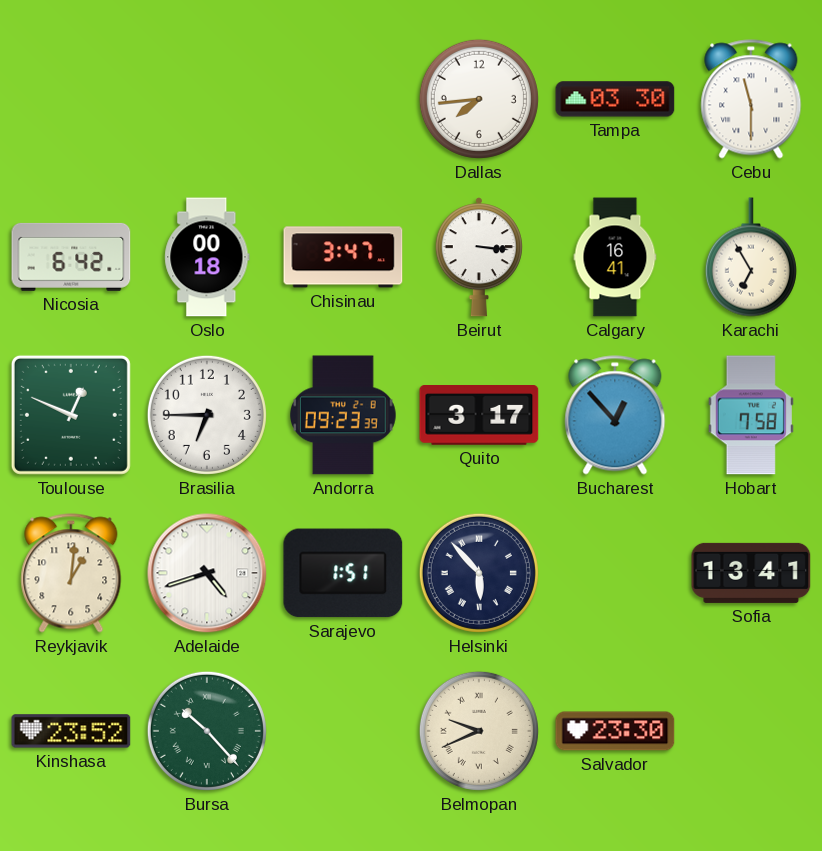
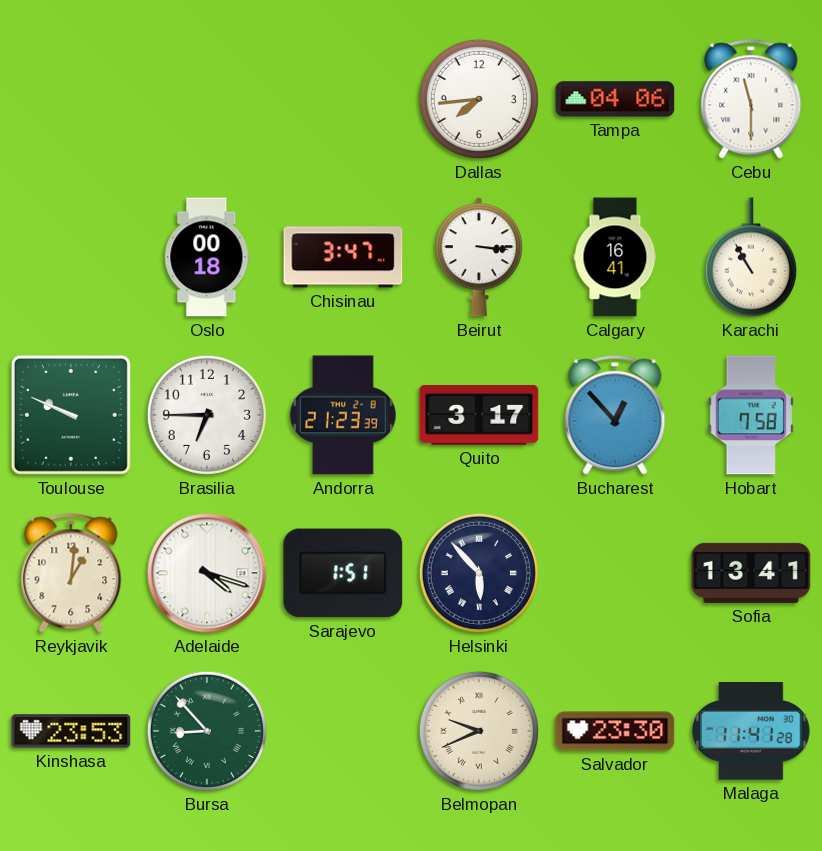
Tampa: 03:30 -> 04:06
Nicosia: 6:42 -> none
Karachi: 6:55 -> 10:55
Toulouse: 12:49 -> 9:49
Andorra: 09:23 -> 21:23
Adelaide: 4:42 -> 4:18
Kinshasa: 23:52 -> 23:53
Bursa: 10:23 -> 8:53
Malaga: none -> 11:41
